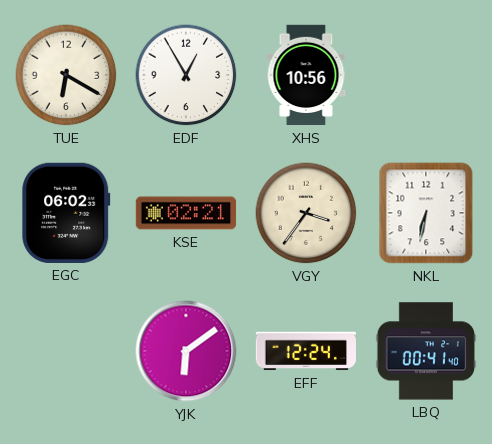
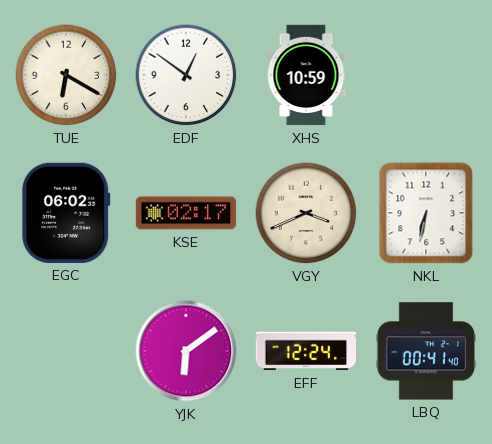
EDF: 12:55 -> 12:51
XHS: 10:56 -> 10:59
KSE: 02:21 -> 02:17
VGY: 3:36 -> 3:41
